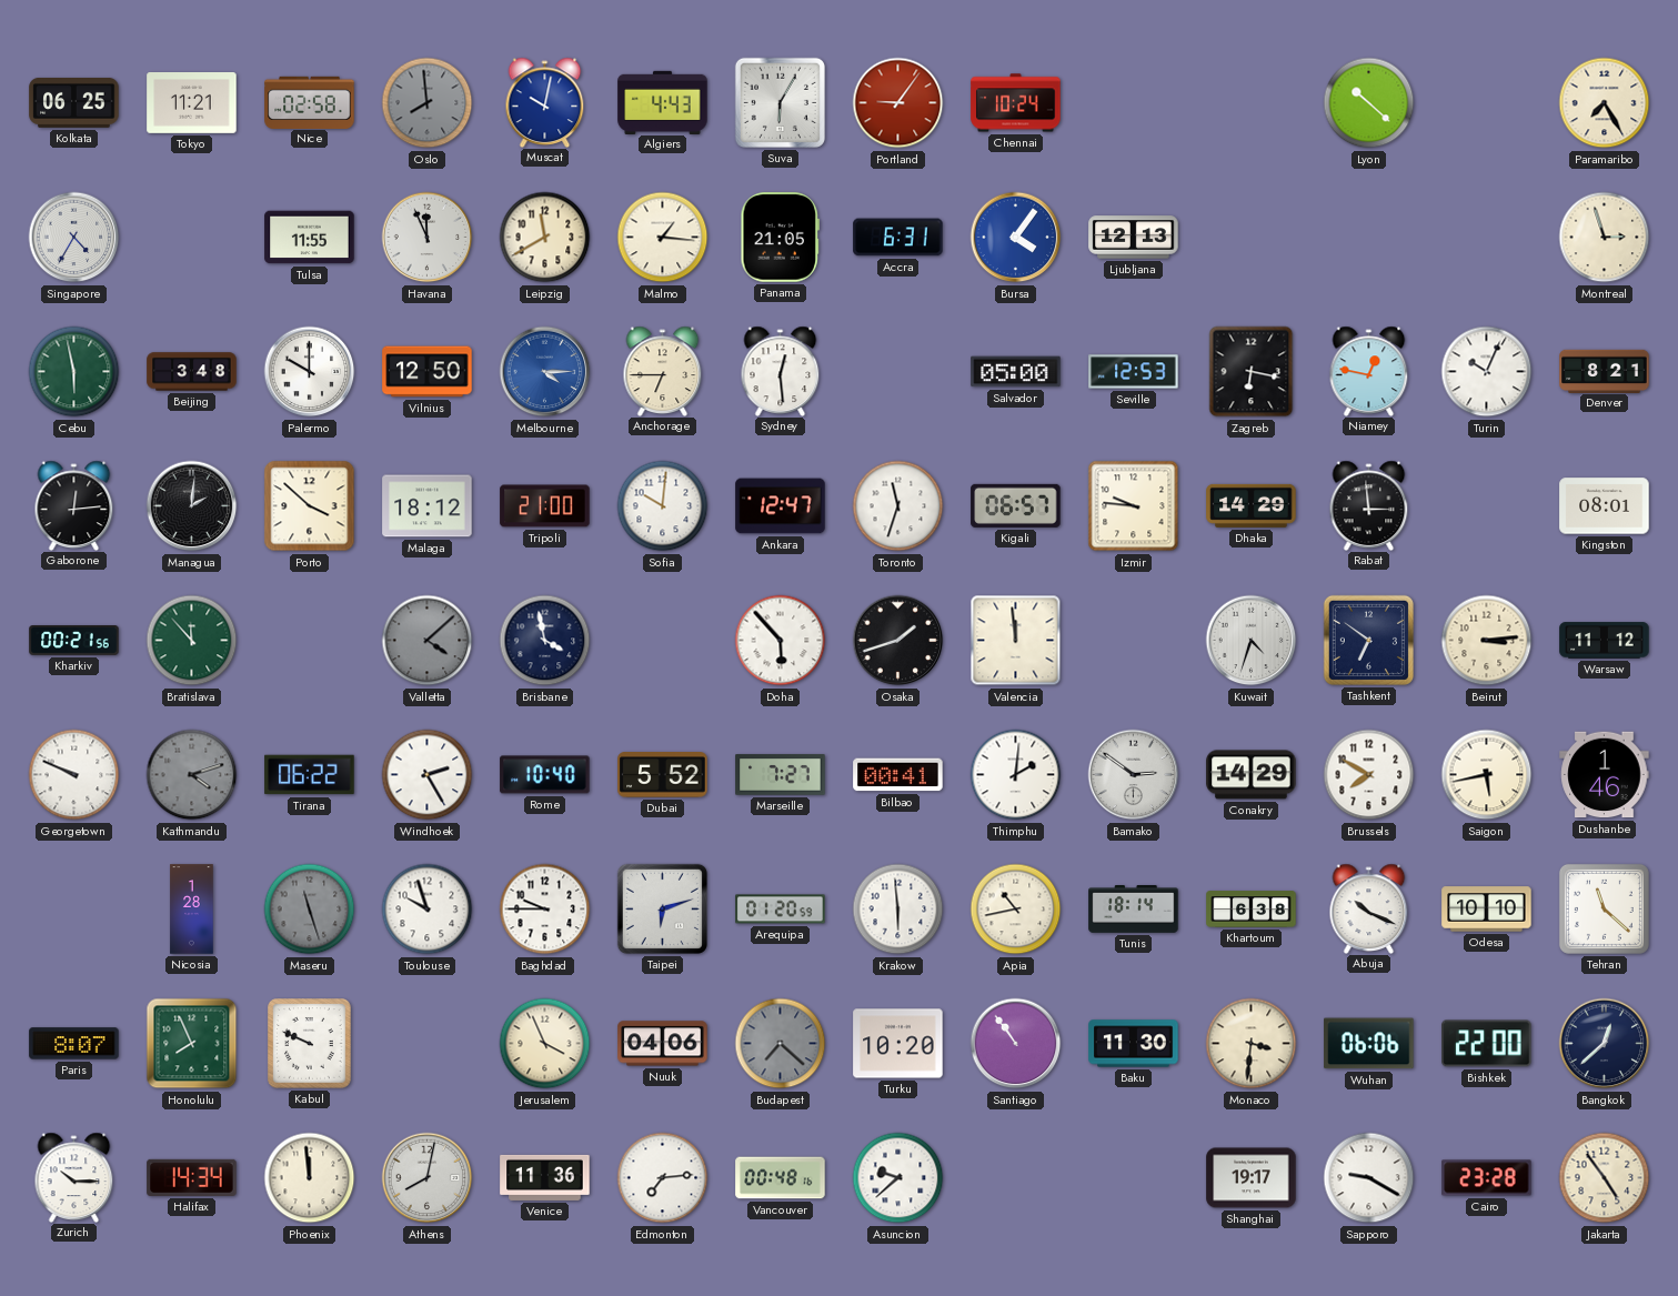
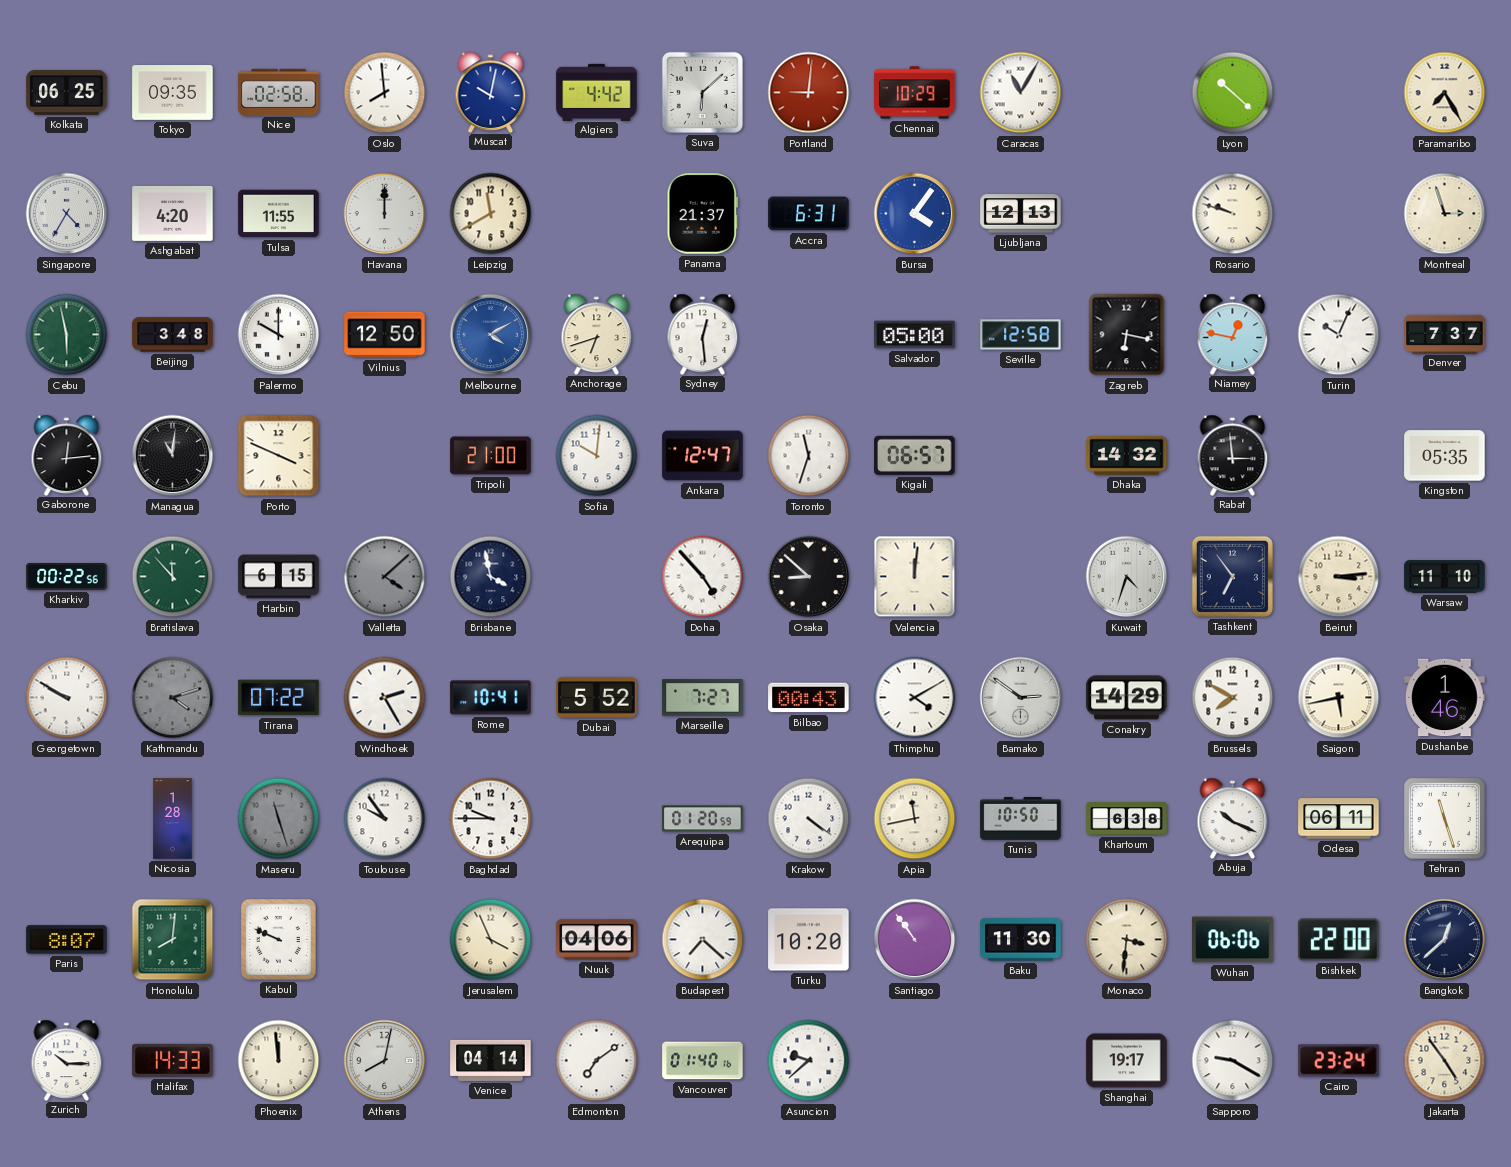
Tokyo: 11:21 -> 09:35
Oslo dial: grey -> white
Algiers: 4:43 -> 4:42
Suva: 6:05 -> 6:08
Portland: 9:06 -> 9:01
Chennai: 10:24 -> 10:29
Caracas: none -> 11:05
Ashgabat: none -> 4:20
Havana: 11:56 -> 12:00
Malmo: 1:16 -> none
Panama: 21:05 -> 21:37
Rosario: none -> 9:48
Melbourne: 4:15 -> 4:10
Anchorage: 6:45 -> 6:42
Seville: 12:53 -> 12:58
Denver: 8:21 -> 7:37
Managua: 2:01 -> 11:01
Porto: 3:52 -> 3:49
Malaga: 18:12 -> none
Izmir: 9:46 -> none
Dhaka: 14:29 -> 14:32
Kingston: 08:01 -> 05:35
Kharkiv: 00:21 -> 00:22
Harbin: none -> 6:15
Doha: 5:53 -> 4:53
Osaka: 1:42 -> 8:52
Valencia: 11:59 -> 12:01
Tashkent: 6:51 -> 6:54
Warsaw: 11:12 -> 11:10
Georgetown: 9:49 -> 9:50
Tirana: 06:22 -> 07:22
Rome: 10:40 -> 10:41
Bilbao: 00:41 -> 00:43
Thimphu: 2:01 -> 4:10
Toulouse: 9:57 -> 9:54
Taipei: 6:12 -> none
Krakow: 5:59 -> 4:21
Apia: 10:43 -> 11:43
Tunis: 18:14 -> 10:50
Odesa: 10:10 -> 06:11
Tehran: 11:22 -> 11:27
Honolulu: 7:56 -> 8:01
Budapest dial: grey -> white
Halifax: 14:34 -> 14:33
Venice: 11:36 -> 04:14
Edmonton: 7:14 -> 7:09
Vancouver: 00:48 -> 01:40
Cairo: 23:28 -> 23:24
